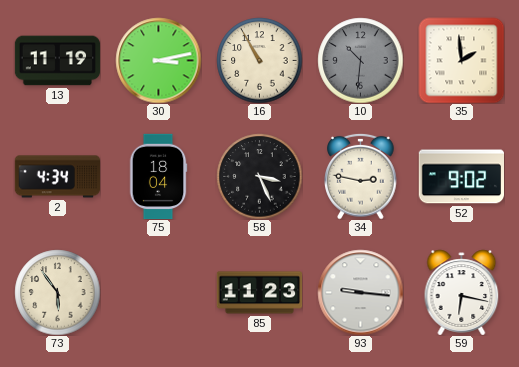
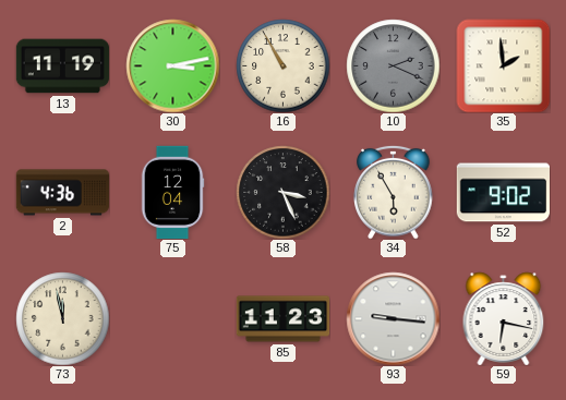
10: 10:31 -> 2:19
2: 4:34 -> 4:36
75: 18:04 -> 12:04
34: 2:47 -> 5:55
73: 5:54 -> 11:58
